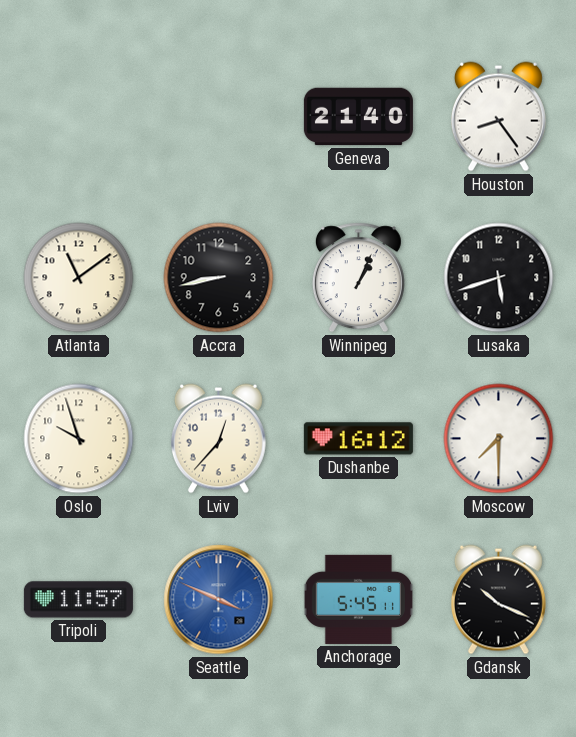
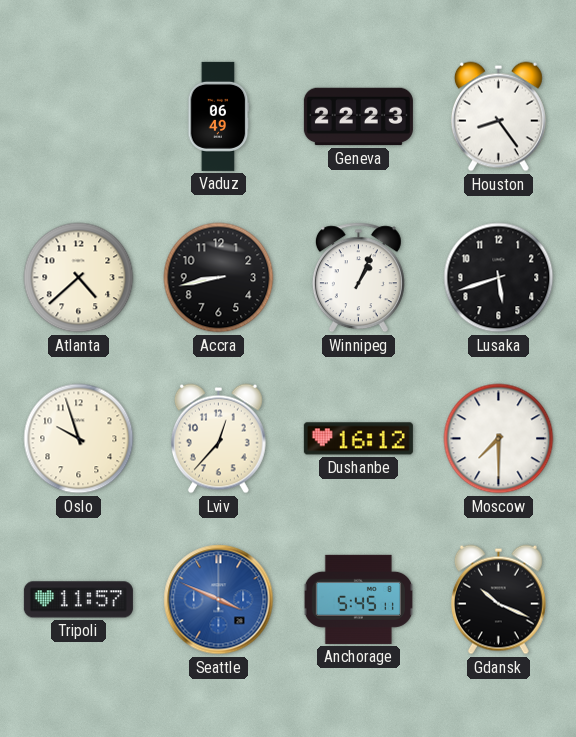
Vaduz: none -> 06:49
Geneva: 21:40 -> 22:23
Atlanta: 11:09 -> 4:38
